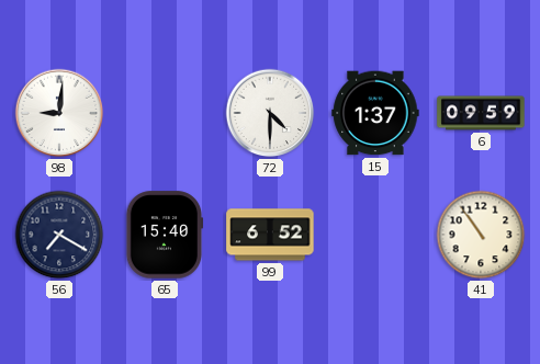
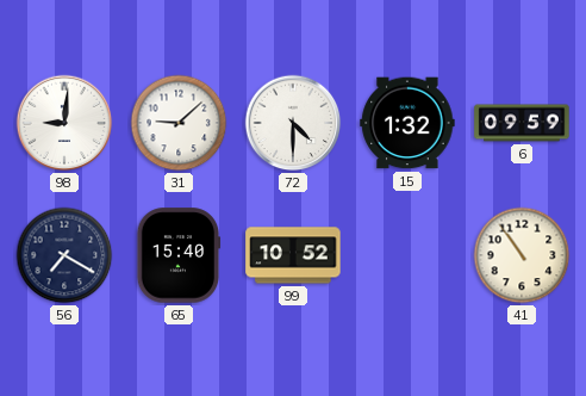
31: none -> 9:08
15: 1:37 -> 1:32
99: 6:52 -> 10:52
